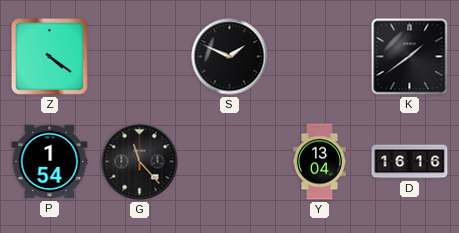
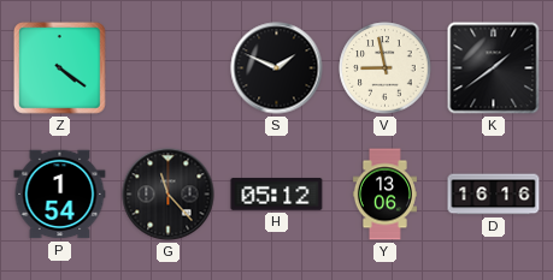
V: none -> 8:58
H: none -> 05:12
Y: 13:04 -> 13:06
